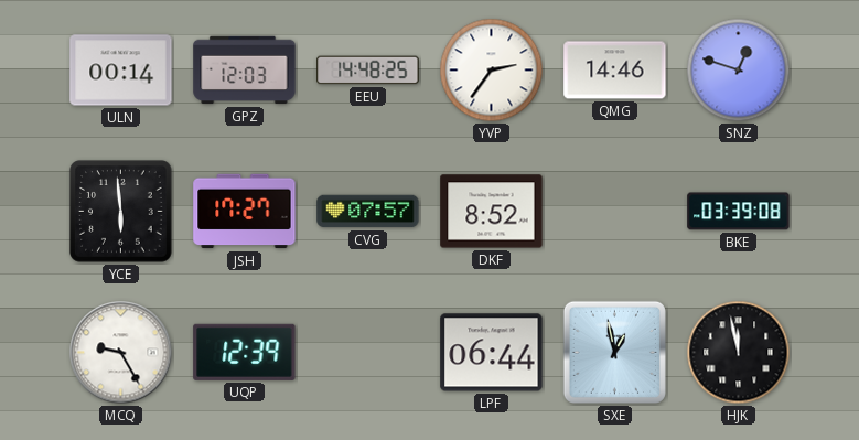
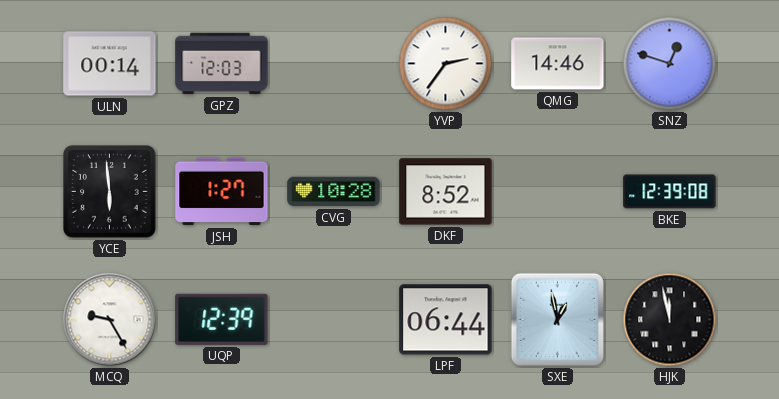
EEU: 14:48 -> none
JSH: 17:27 -> 1:27
CVG: 07:57 -> 10:28
BKE: 03:39 -> 12:39
